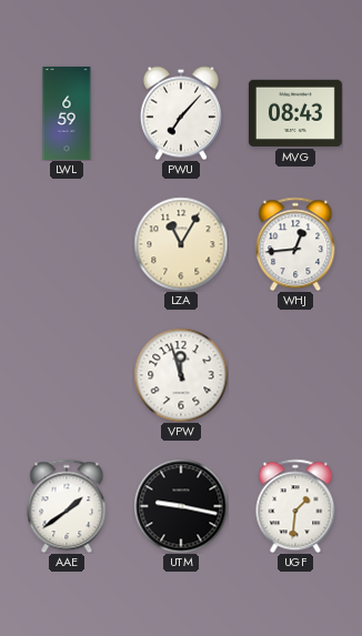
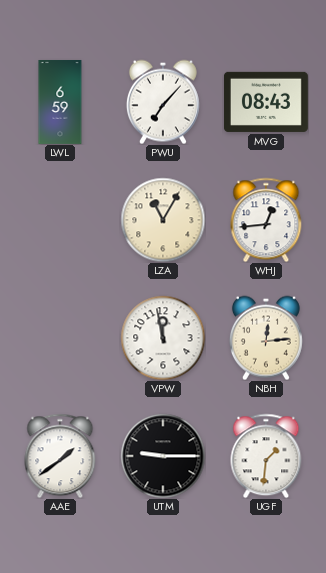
VPW: 11:57 -> 11:58
NBH: none -> 12:14
UTM: 9:17 -> 9:15
